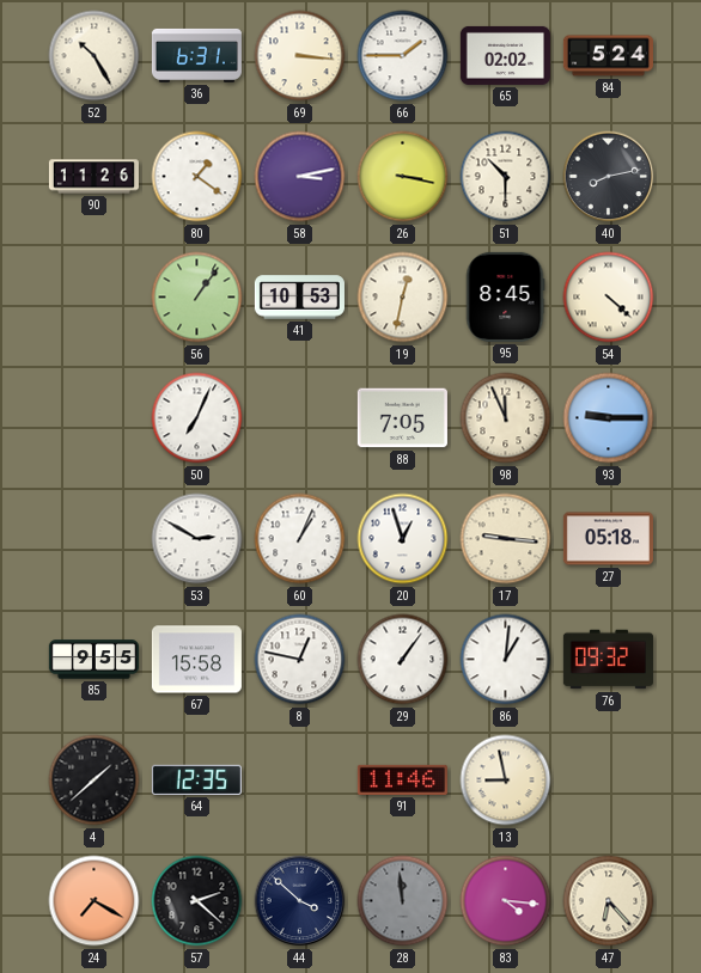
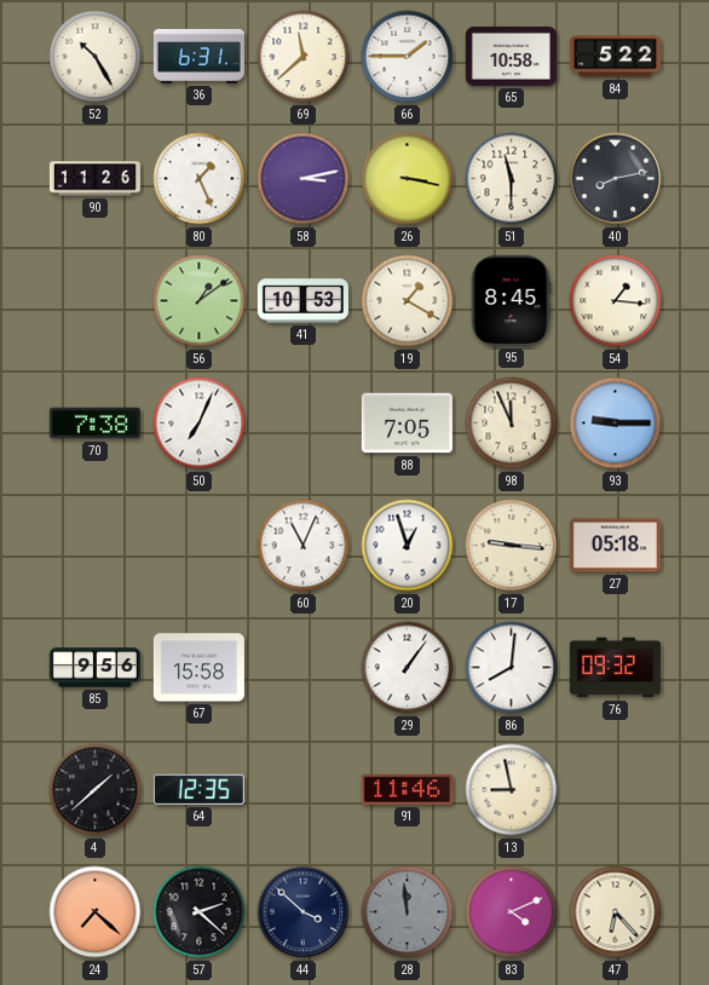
69: 3:16 -> 11:38
65: 02:02 -> 10:58
84: 5:24 -> 5:22
80: 1:21 -> 1:26
51: 10:30 -> 11:30
56: 1:06 -> 1:09
19: 12:32 -> 1:20
54: 4:22 -> 1:16
70: none -> 7:38
53: 2:50 -> none
60: 1:04 -> 11:04
85: 9:55 -> 9:56
8: 12:47 -> none
86: 1:01 -> 8:01
24: 7:20 -> 7:22
83: 4:16 -> 4:11
